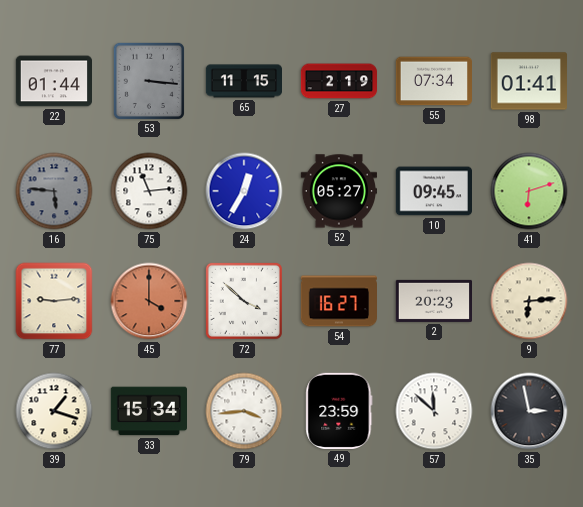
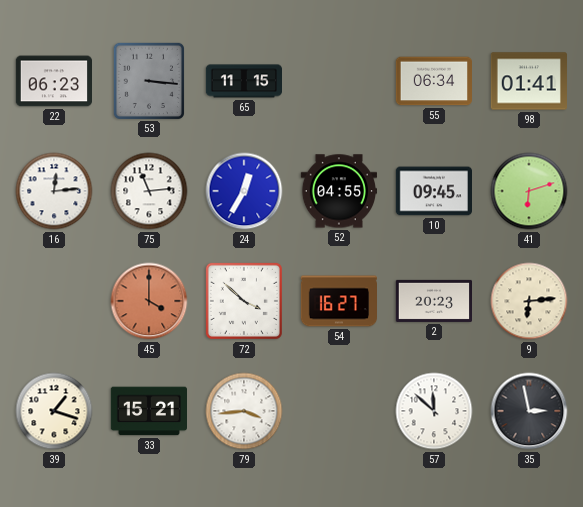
22: 01:44 -> 06:23
27: 2:19 -> none
55: 07:34 -> 06:34
16: 5:46 -> 12:14
16 dial: grey -> white
52: 05:27 -> 04:55
77: 9:14 -> none
33: 15:34 -> 15:21
49: 23:59 -> none
